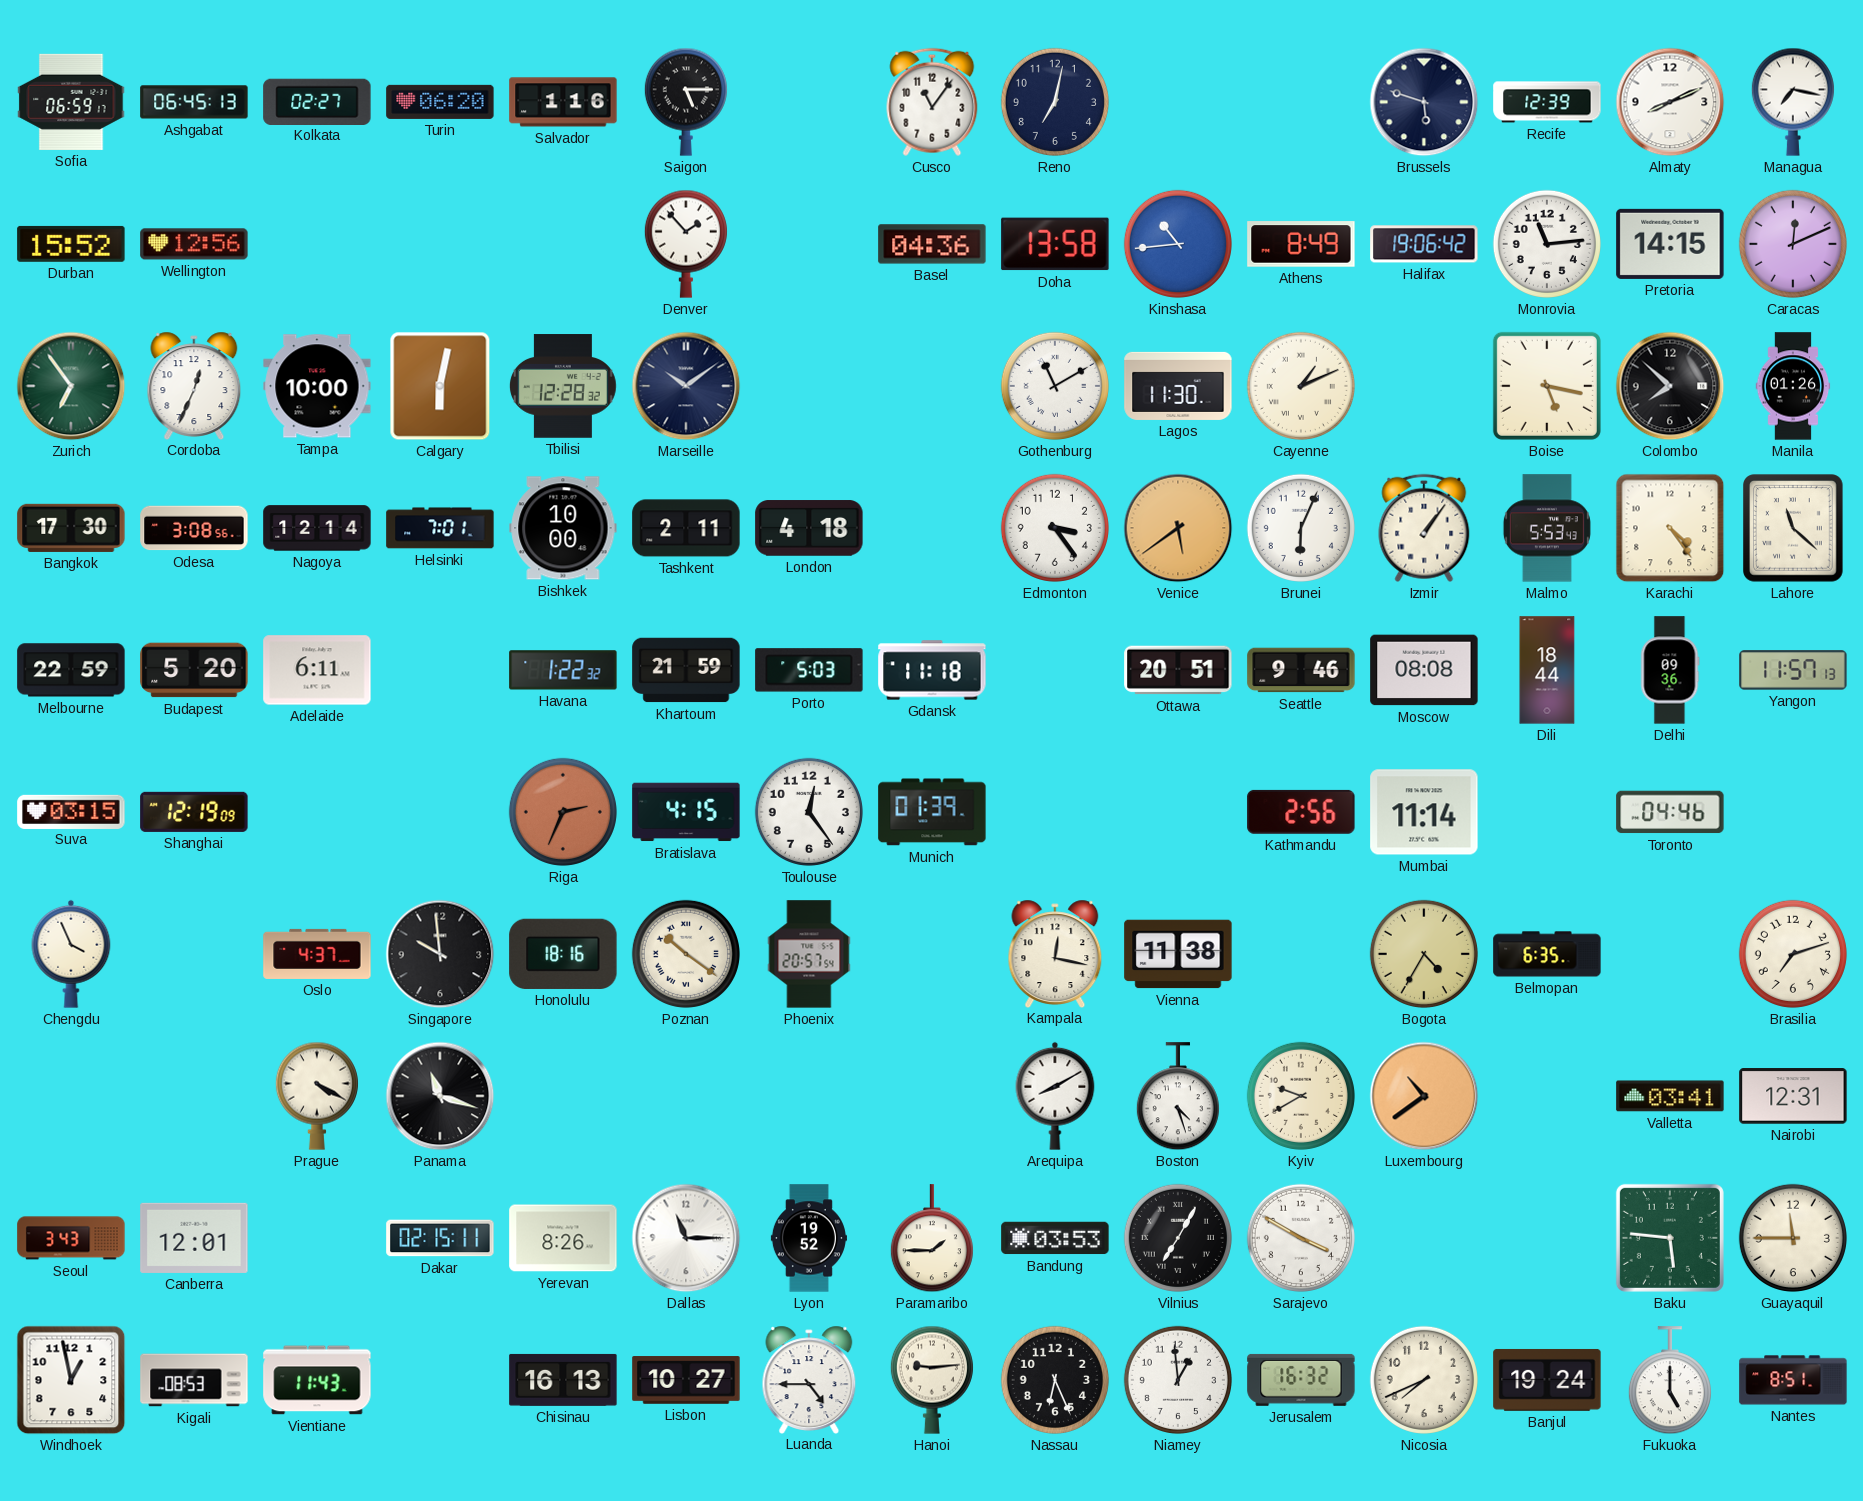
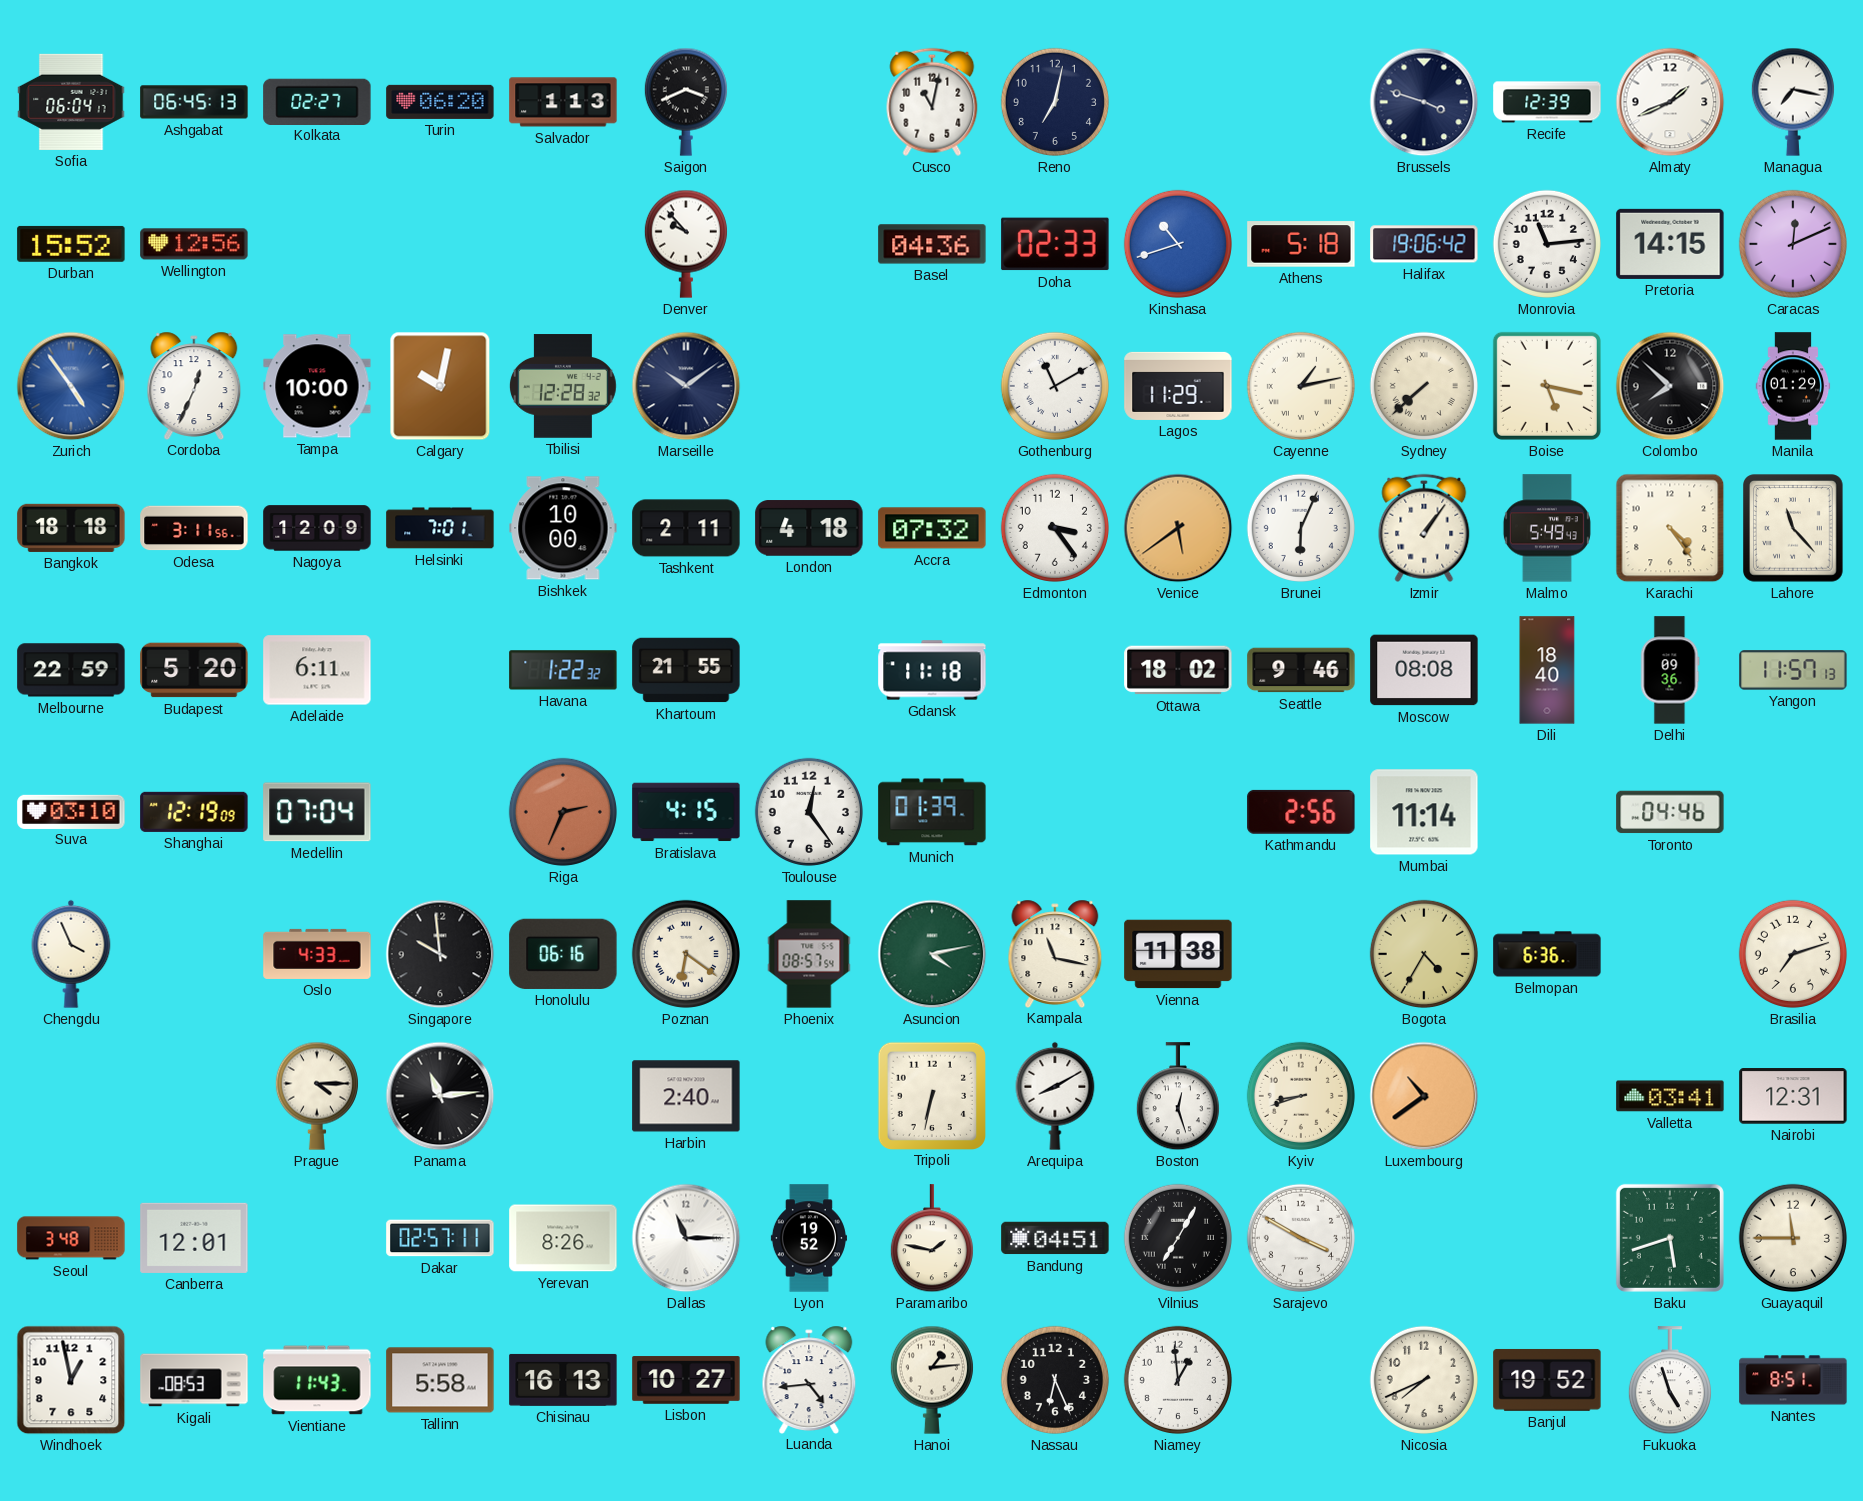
Sofia: 06:59 -> 06:04
Salvador: 1:16 -> 1:13
Saigon: 5:15 -> 3:41
Cusco: 11:06 -> 11:02
Brussels: 5:48 -> 3:48
Almaty: 8:11 -> 1:41
Denver: 1:53 -> 9:53
Doha: 13:58 -> 02:33
Kinshasa: 10:44 -> 10:42
Athens: 8:49 -> 5:18
Zurich: 6:54 -> 4:54
Zurich dial: green -> blue
Calgary: 6:02 -> 10:02
Lagos: 11:30 -> 11:29
Cayenne: 1:11 -> 1:13
Sydney: none -> 7:38
Manila: 01:26 -> 01:29
Bangkok: 17:30 -> 18:18
Odesa: 3:08 -> 3:11
Nagoya: 12:14 -> 12:09
Accra: none -> 07:32
Malmo: 5:53 -> 5:49
Lahore: 11:22 -> 11:23
Khartoum: 21:59 -> 21:55
Porto: 5:03 -> none
Ottawa: 20:51 -> 18:02
Dili: 18:44 -> 18:40
Suva: 03:15 -> 03:10
Medellin: none -> 07:04
Oslo: 4:37 -> 4:33
Honolulu: 18:16 -> 06:16
Poznan: 10:21 -> 6:21
Phoenix: 20:57 -> 08:57
Asuncion: none -> 4:13
Kampala: 12:17 -> 11:17
Belmopan: 6:35 -> 6:36
Prague: 4:20 -> 4:15
Panama: 11:18 -> 11:14
Harbin: none -> 2:40
Tripoli: none -> 6:32
Boston: 4:27 -> 12:27
Kyiv: 9:40 -> 8:42
Seoul: 3:43 -> 3:48
Dakar: 02:15 -> 02:57
Paramaribo: 1:45 -> 1:47
Bandung: 03:53 -> 04:51
Baku: 5:46 -> 5:42
Tallinn: none -> 5:58
Luanda: 4:45 -> 4:44
Hanoi: 9:14 -> 1:14
Jerusalem: 16:32 -> none
Banjul: 19:24 -> 19:52
Fukuoka: 5:00 -> 4:57
